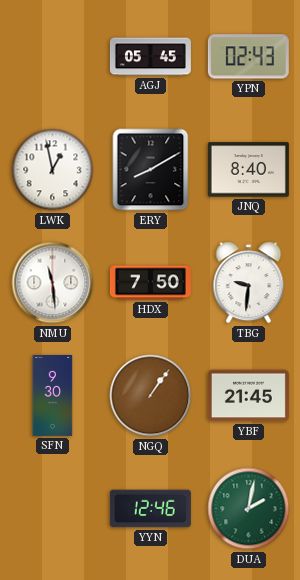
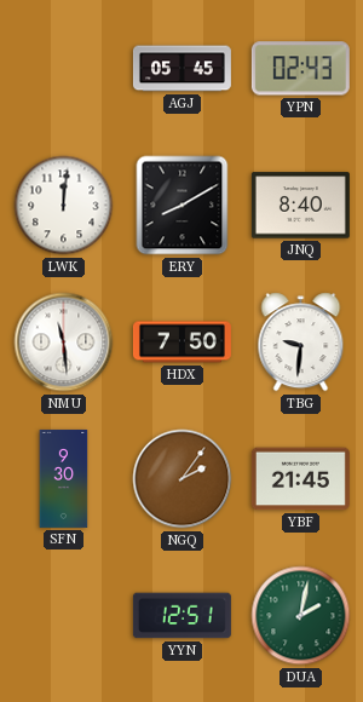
LWK: 12:58 -> 12:01
NGQ: 1:06 -> 2:06
YYN: 12:46 -> 12:51
